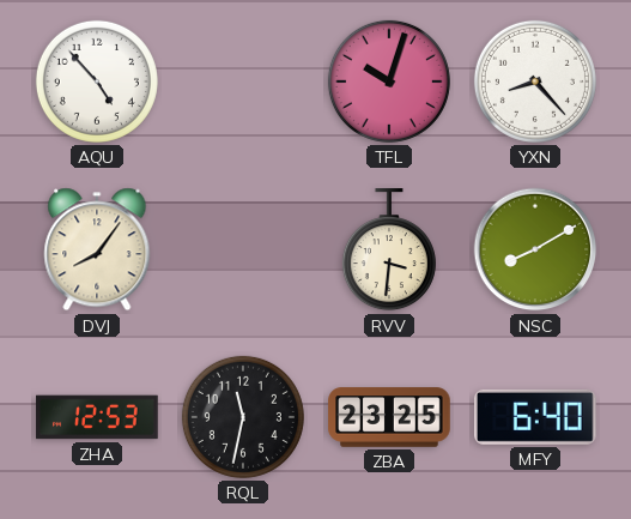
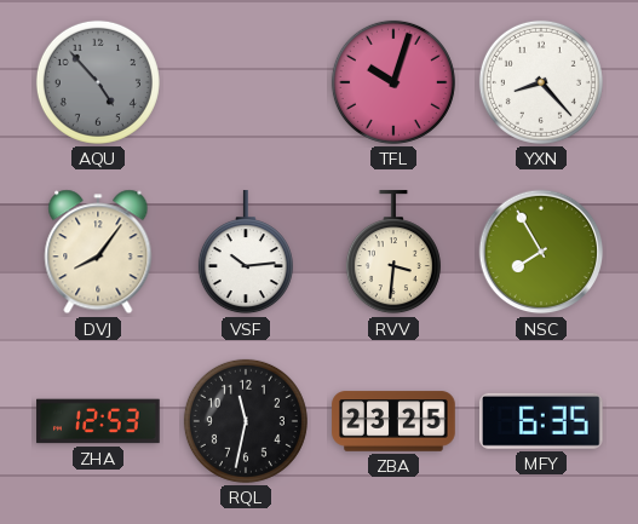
AQU dial: white -> grey
VSF: none -> 10:14
NSC: 8:10 -> 7:55
MFY: 6:40 -> 6:35
